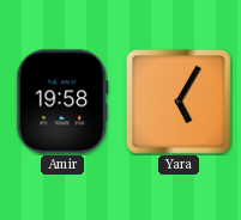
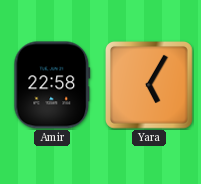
Amir: 19:58 -> 22:58
